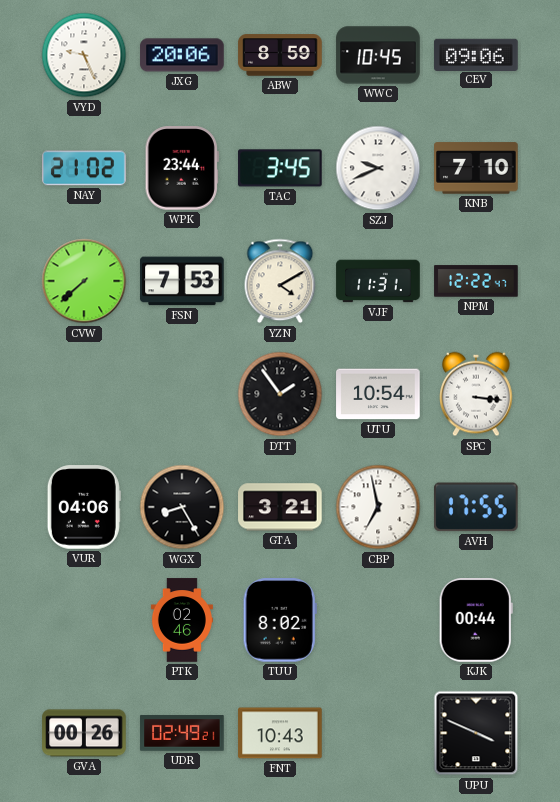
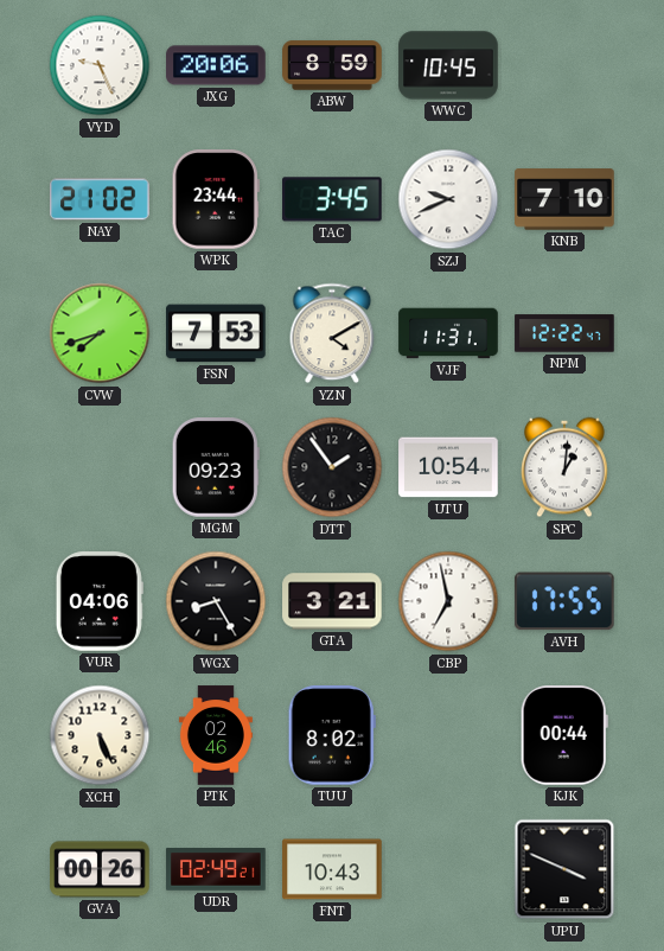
CEV: 09:06 -> none
CVW: 7:38 -> 7:42
MGM: none -> 09:23
SPC: 3:16 -> 1:01
XCH: none -> 5:26
